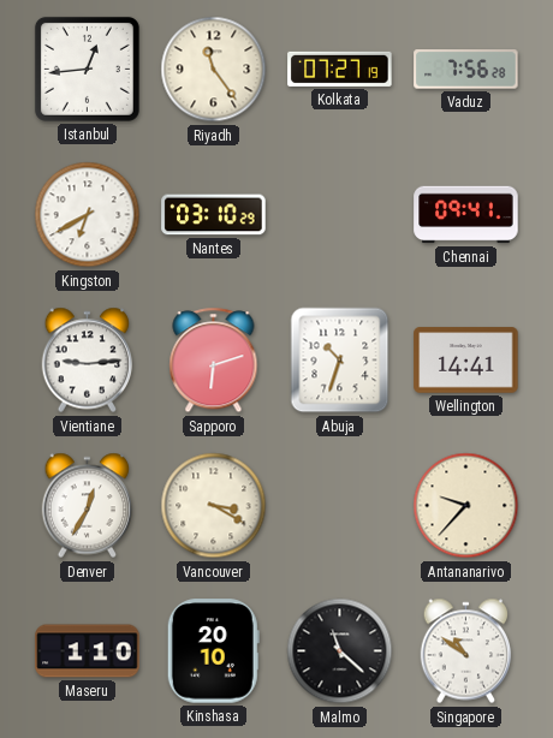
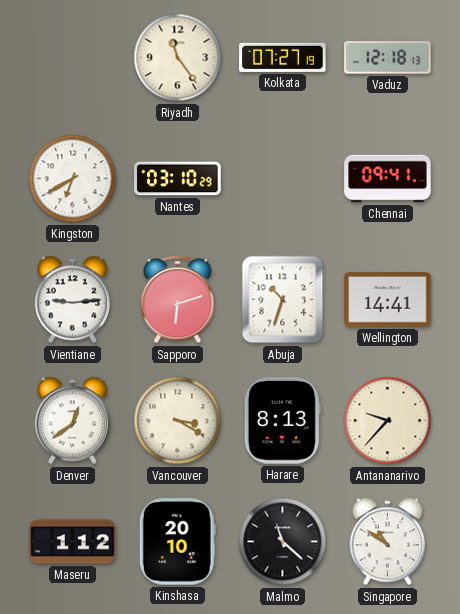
Istanbul: 12:44 -> none
Vaduz: 7:56 -> 12:18
Denver: 12:35 -> 12:39
Harare: none -> 8:13
Maseru: 1:10 -> 1:12
